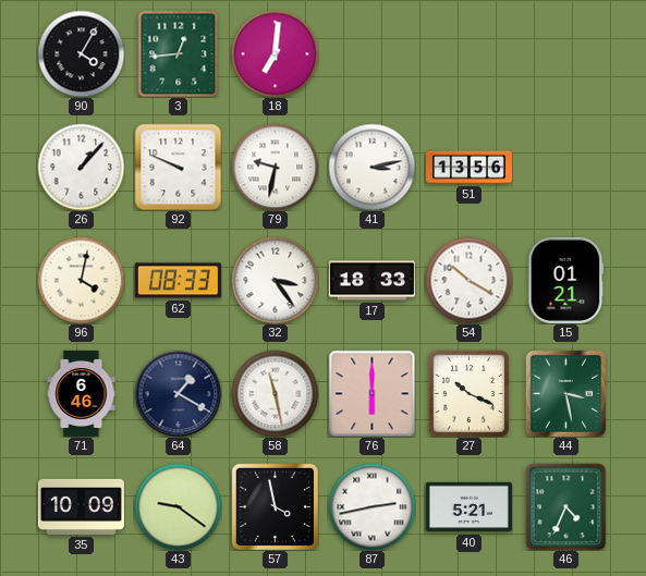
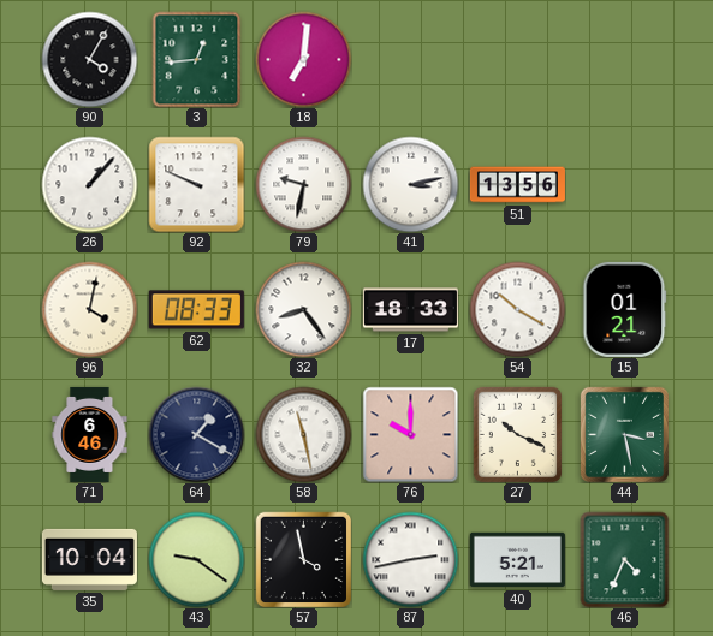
32: 3:24 -> 8:24
76: 6:00 -> 10:00
35: 10:09 -> 10:04
